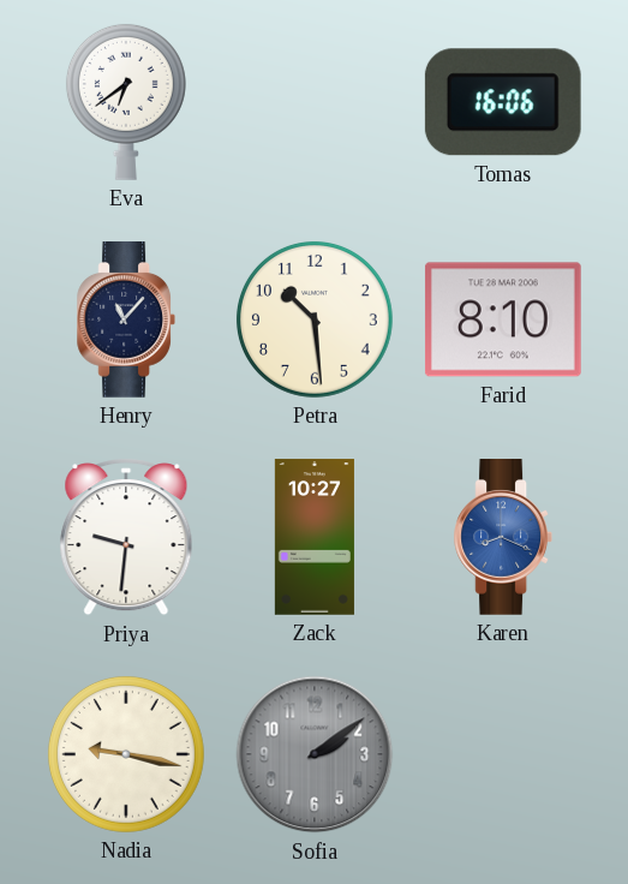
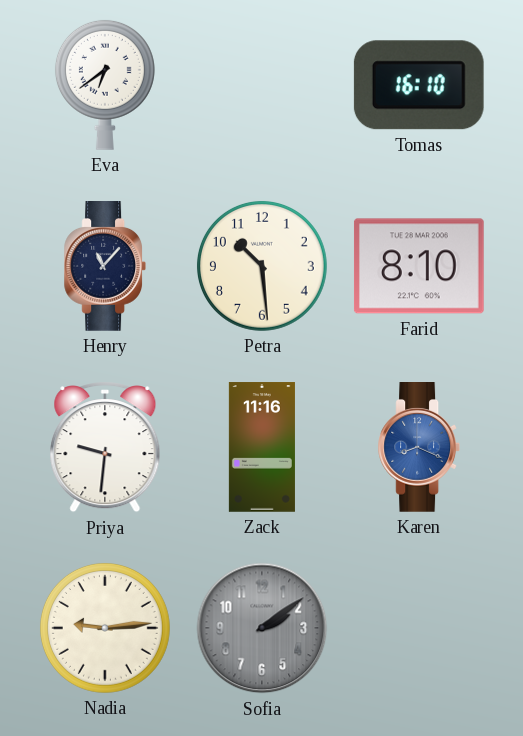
Tomas: 16:06 -> 16:10
Zack: 10:27 -> 11:16
Nadia: 9:17 -> 9:14
